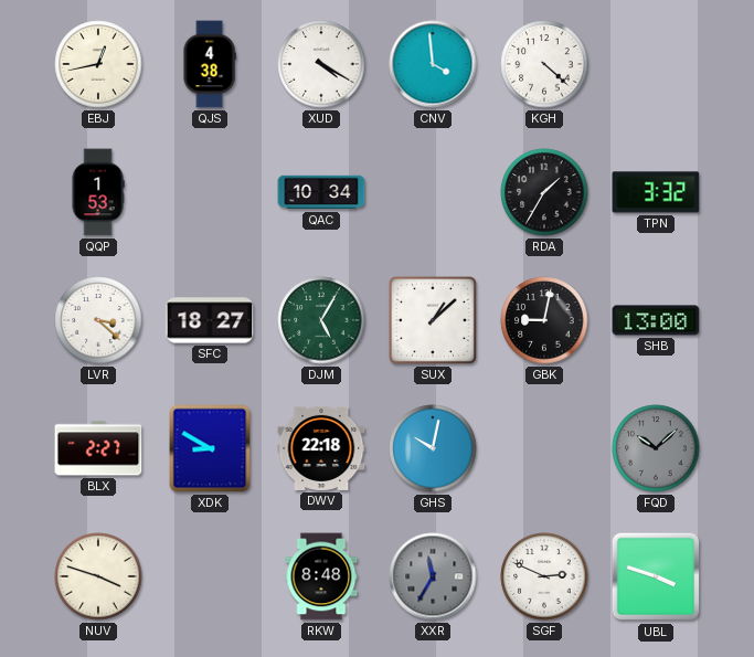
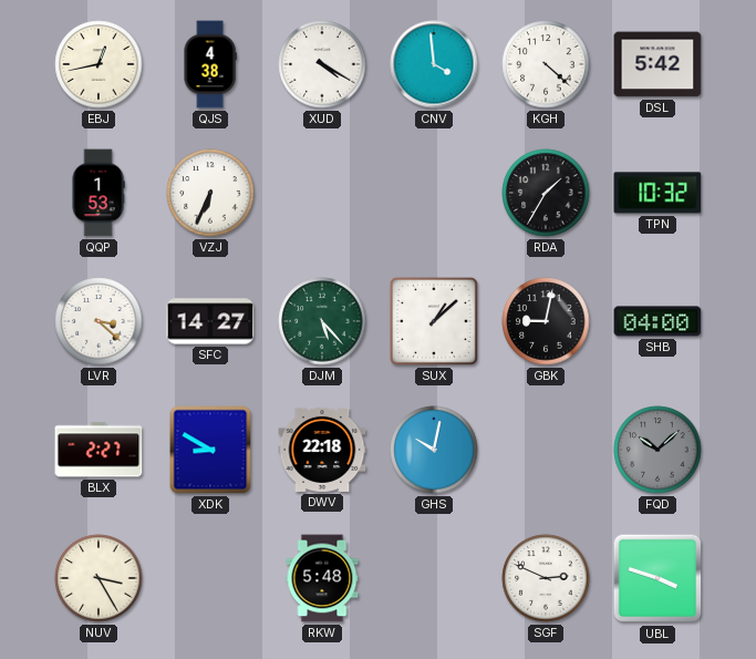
DSL: none -> 5:42
VZJ: none -> 6:34
QAC: 10:34 -> none
TPN: 3:32 -> 10:32
SFC: 18:27 -> 14:27
DJM: 5:05 -> 5:23
SHB: 13:00 -> 04:00
NUV: 3:48 -> 3:25
RKW: 8:48 -> 5:48
XXR: 11:35 -> none
